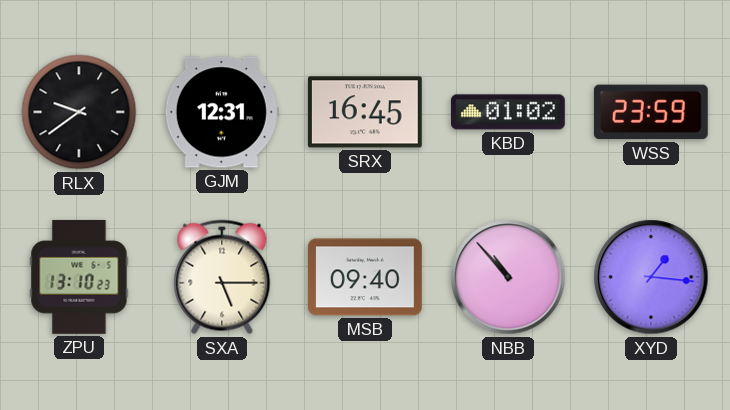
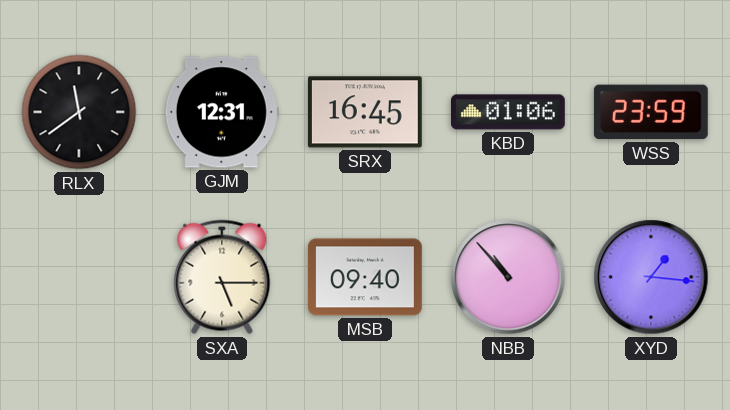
RLX: 9:39 -> 11:39
KBD: 01:02 -> 01:06
ZPU: 13:10 -> none
